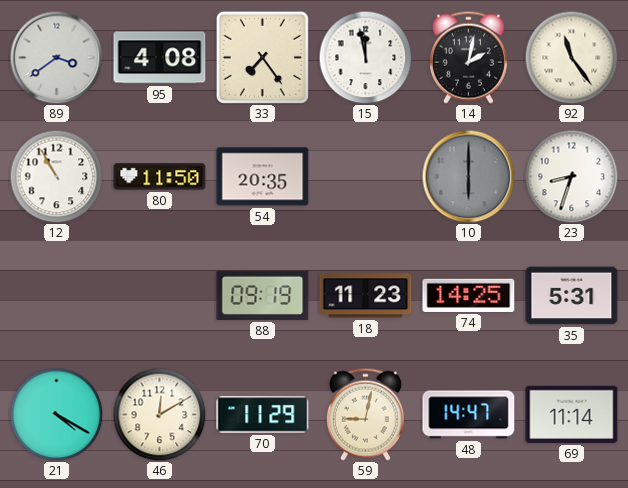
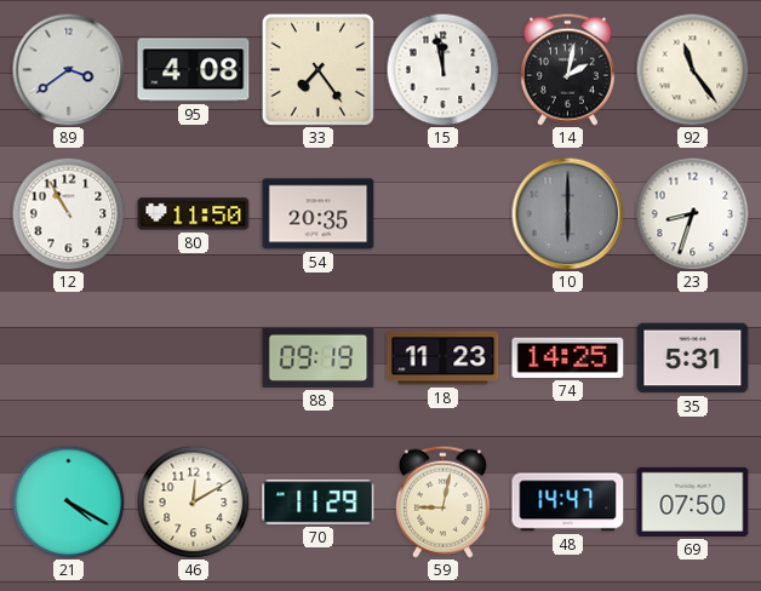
69: 11:14 -> 07:50
